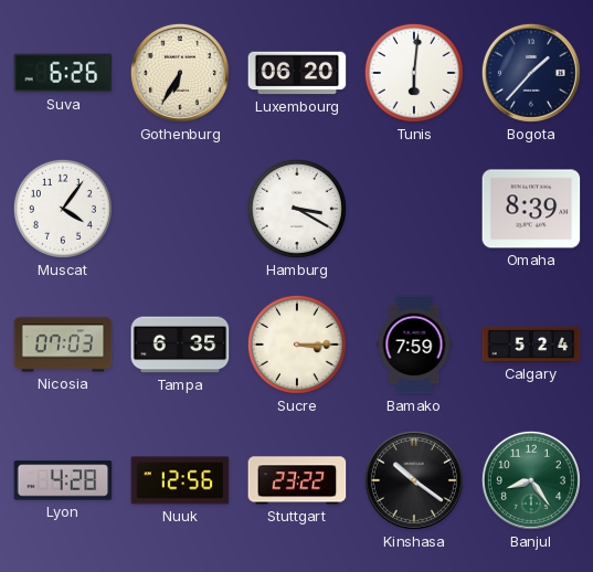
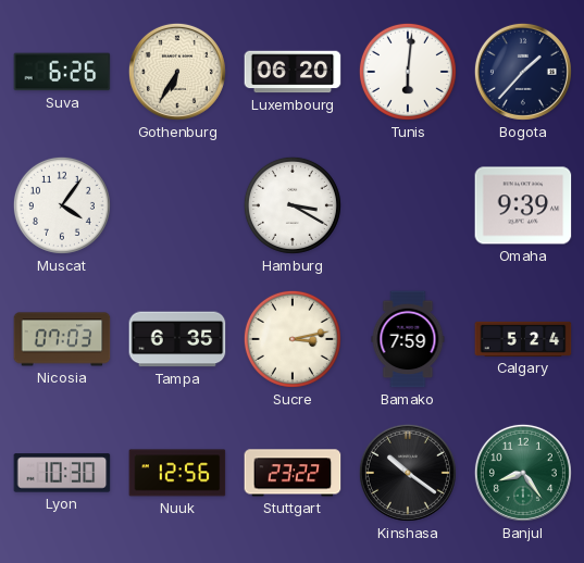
Omaha: 8:39 -> 9:39
Sucre: 3:15 -> 3:13
Lyon: 4:28 -> 10:30
